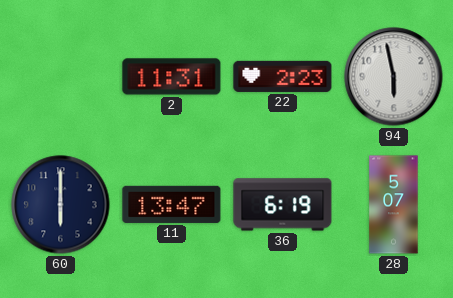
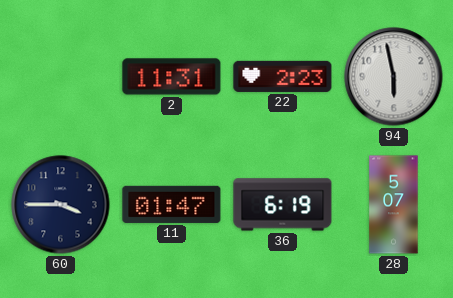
60: 6:00 -> 3:45
11: 13:47 -> 01:47
